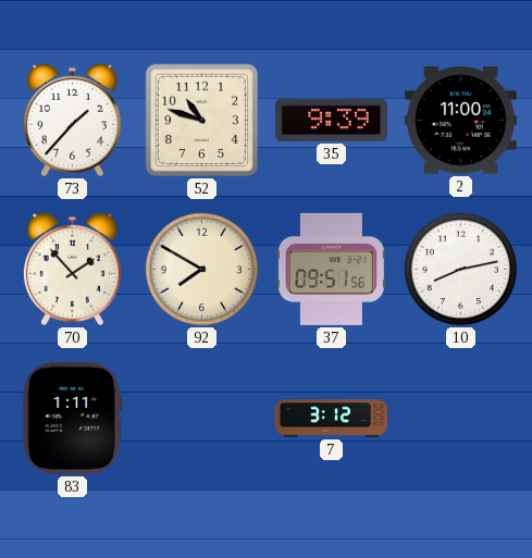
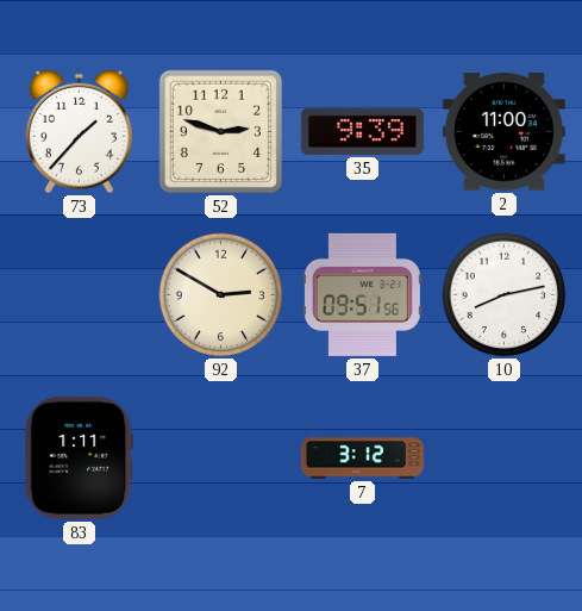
52: 10:48 -> 2:48
70: 1:53 -> none
92: 7:50 -> 2:50
